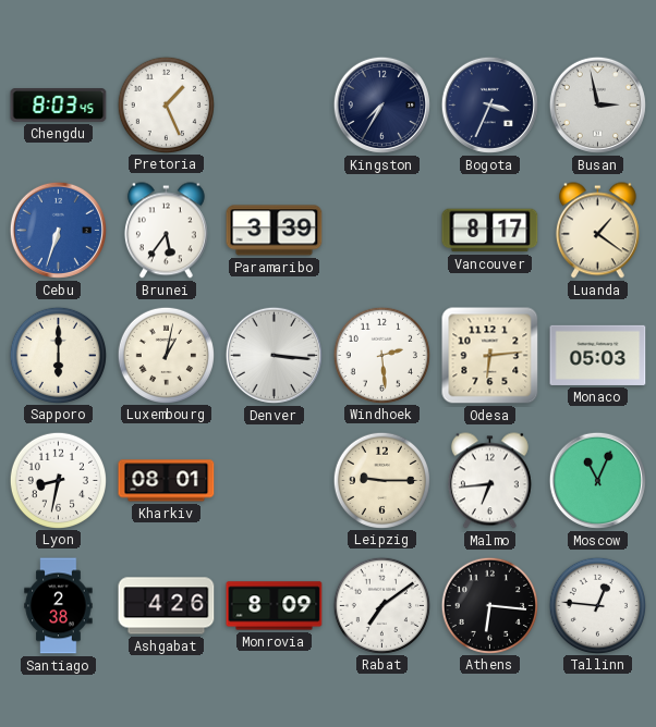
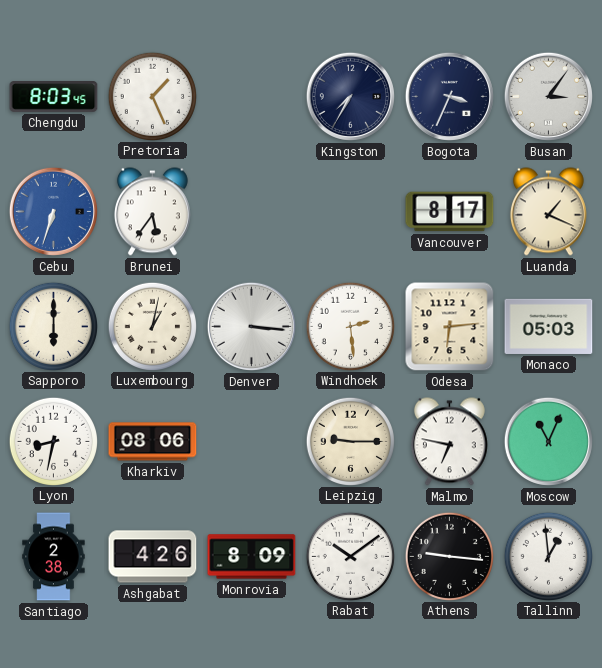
Busan: 2:58 -> 3:06
Paramaribo: 3:39 -> none
Luanda: 1:21 -> 1:19
Kharkiv: 08:01 -> 08:06
Malmo: 6:44 -> 6:47
Rabat: 7:09 -> 10:09
Athens: 6:16 -> 9:16
Tallinn: 12:46 -> 12:59
